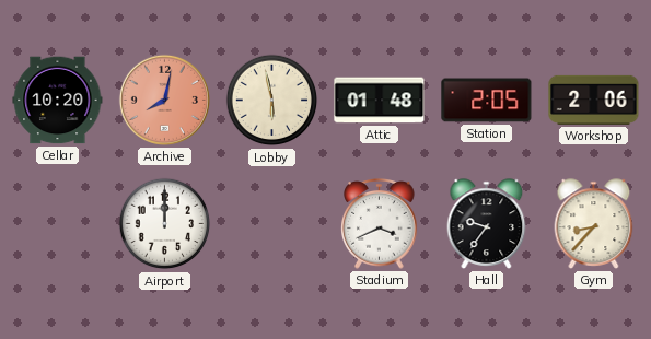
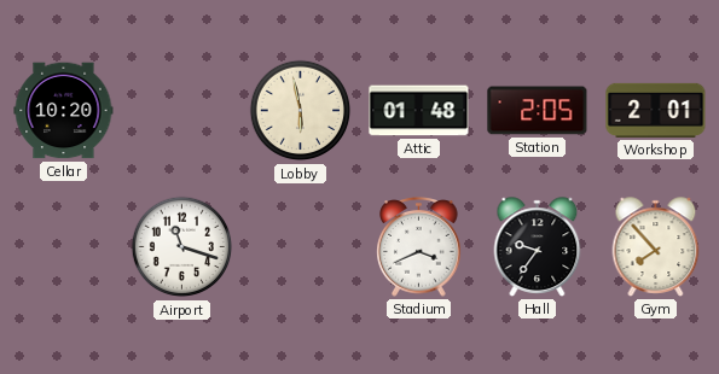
Archive: 8:02 -> none
Workshop: 2:06 -> 2:01
Airport: 12:00 -> 11:18
Gym: 8:37 -> 7:53
